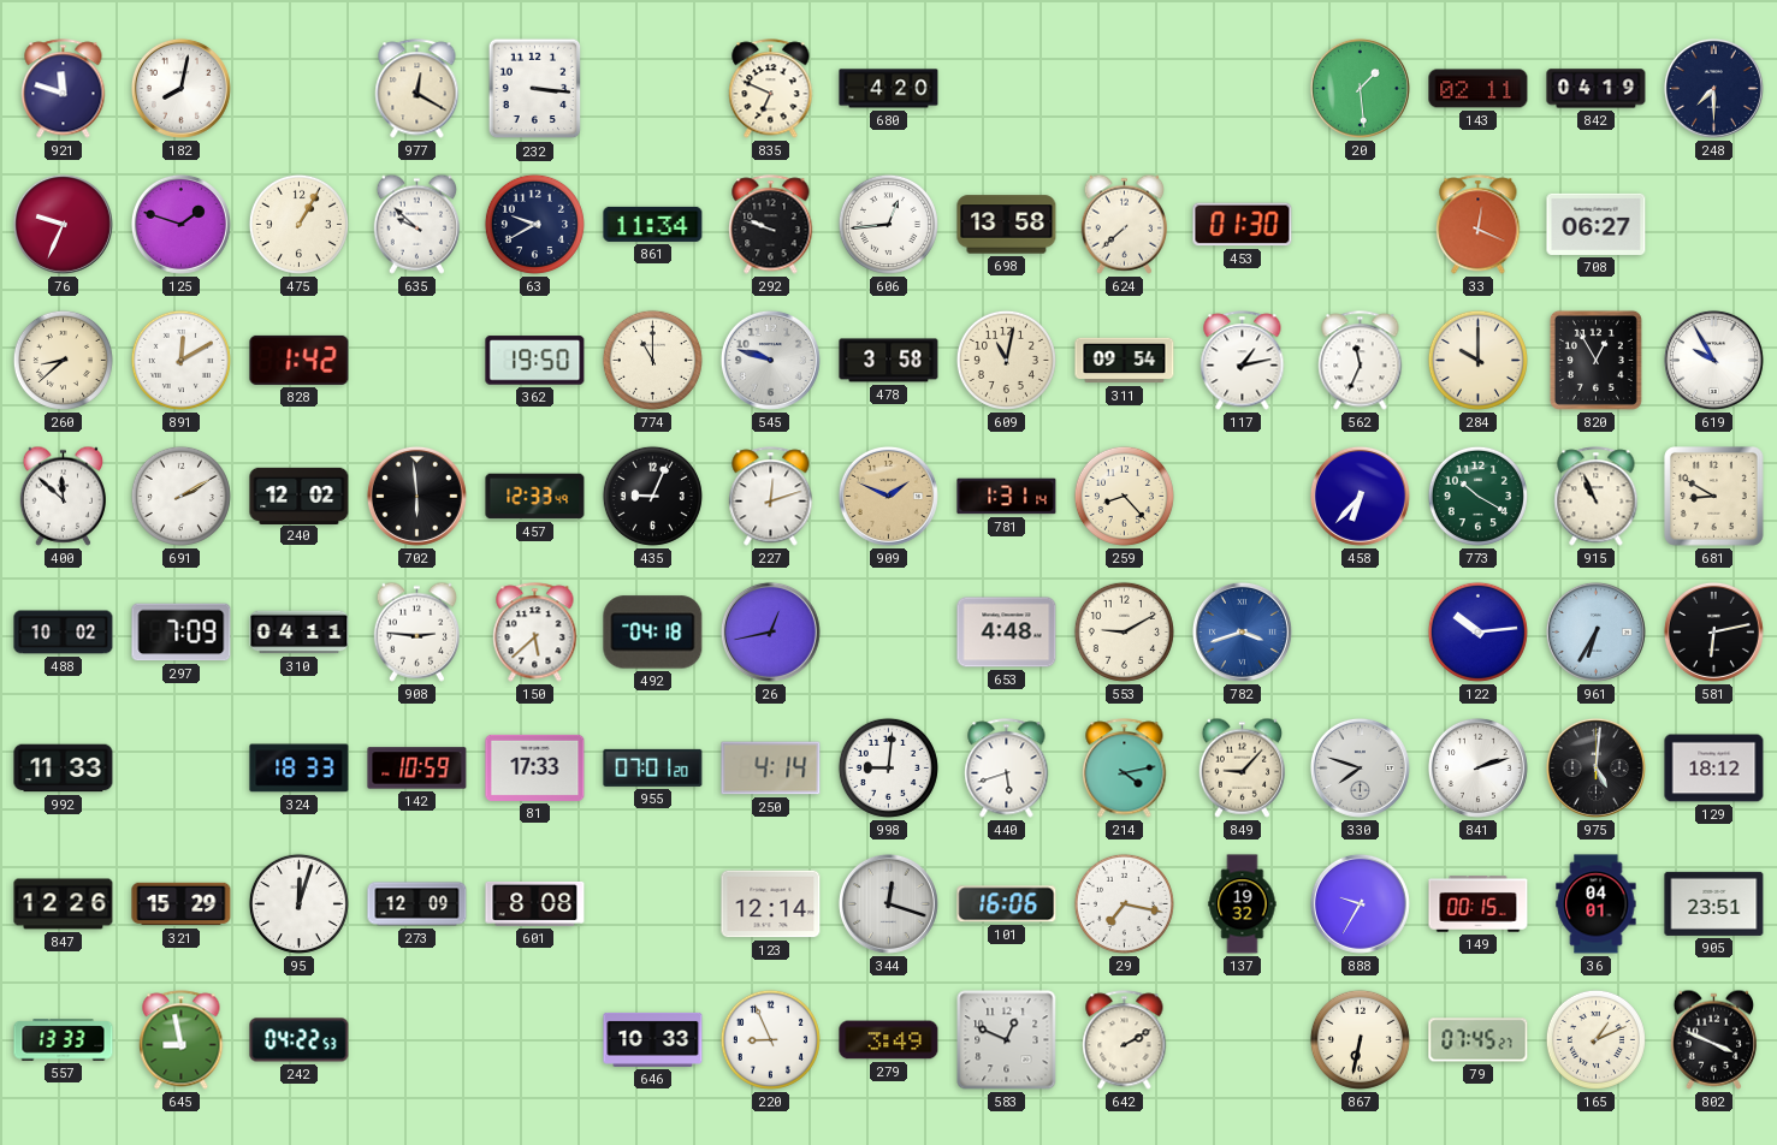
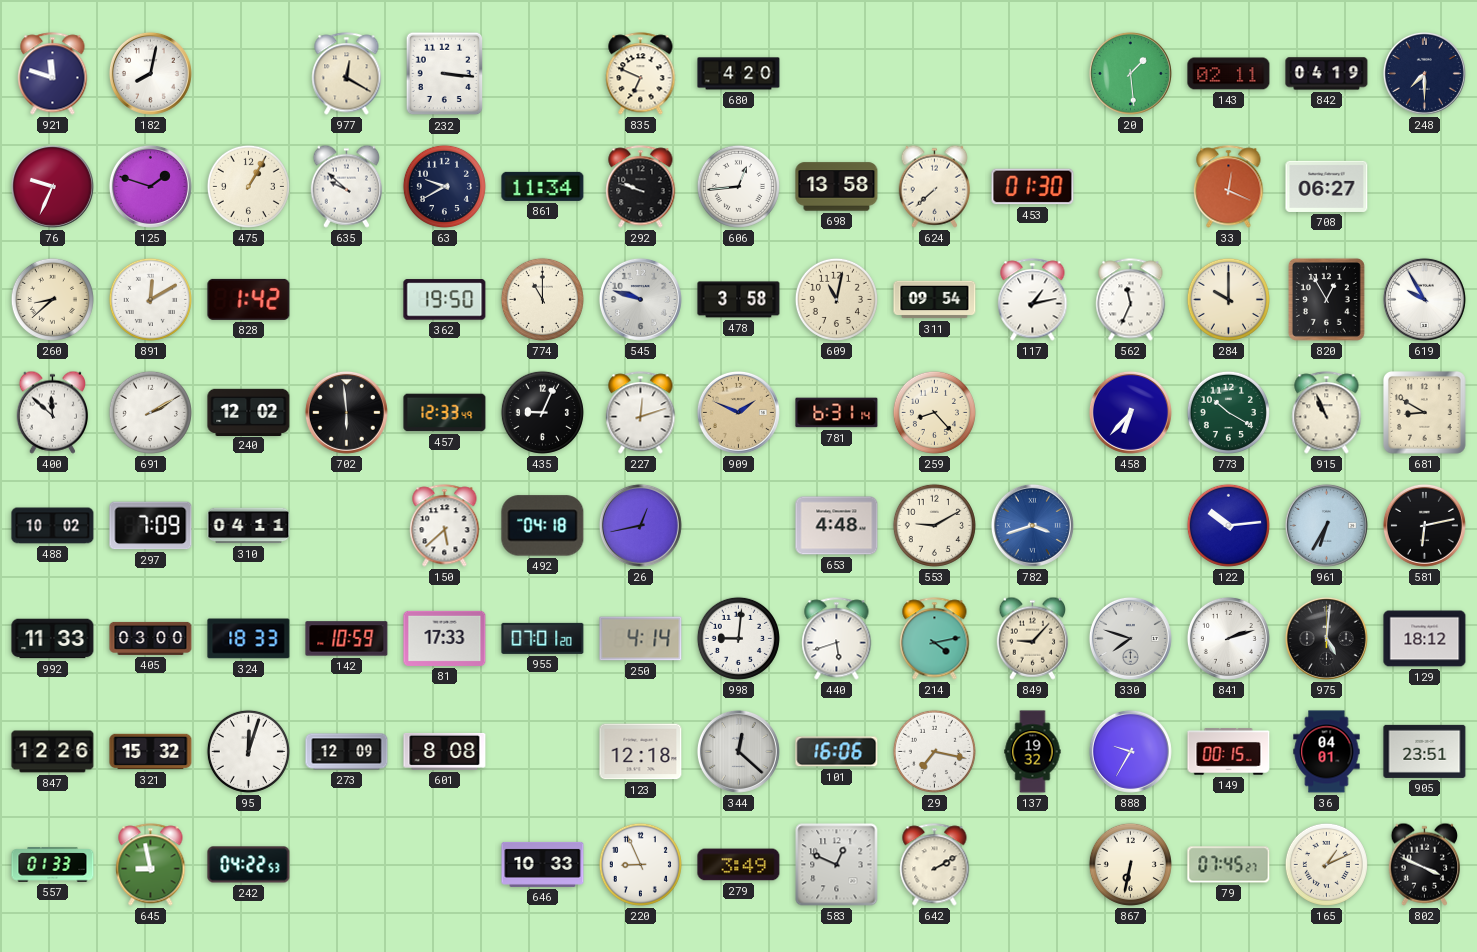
781: 1:31 -> 6:31
908: 2:46 -> none
405: none -> 03:00
321: 15:29 -> 15:32
123: 12:14 -> 12:18
344: 12:18 -> 12:22
557: 13:33 -> 01:33
